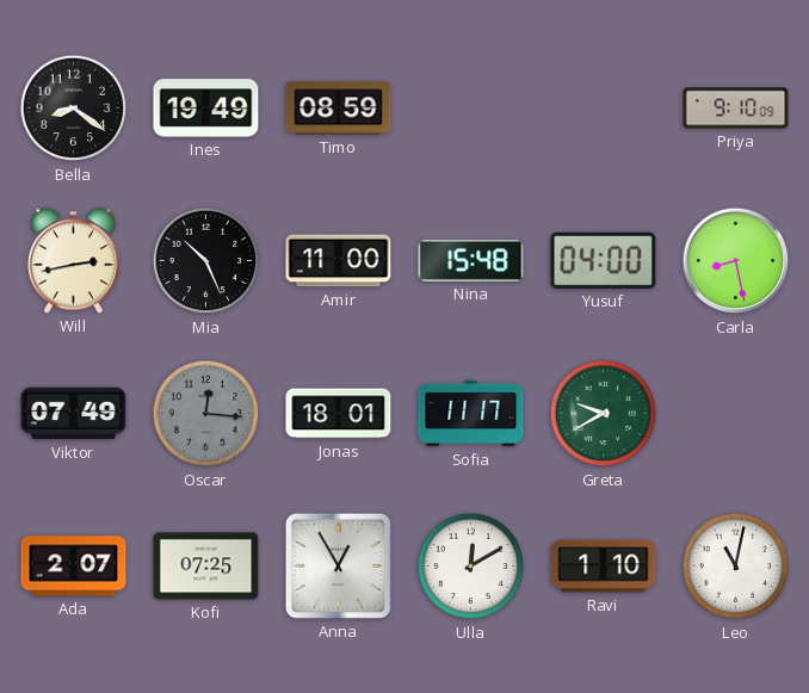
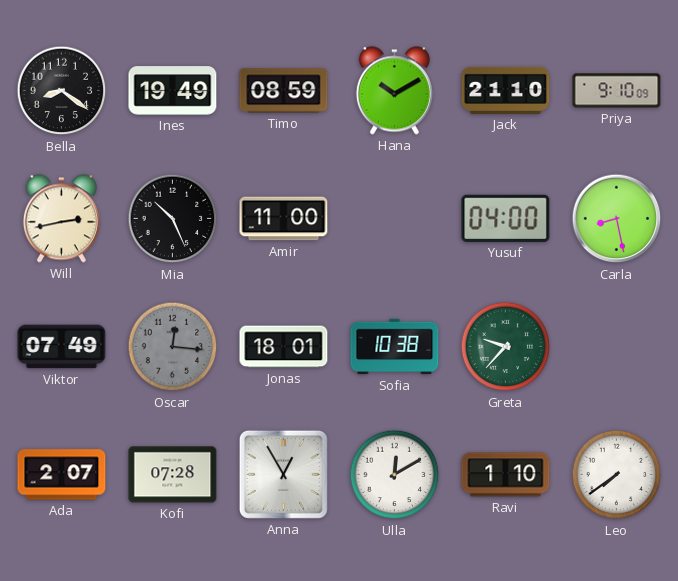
Hana: none -> 10:10
Jack: none -> 21:10
Nina: 15:48 -> none
Sofia: 11:17 -> 10:38
Greta: 9:40 -> 9:37
Kofi: 07:25 -> 07:28
Leo: 11:02 -> 7:39
